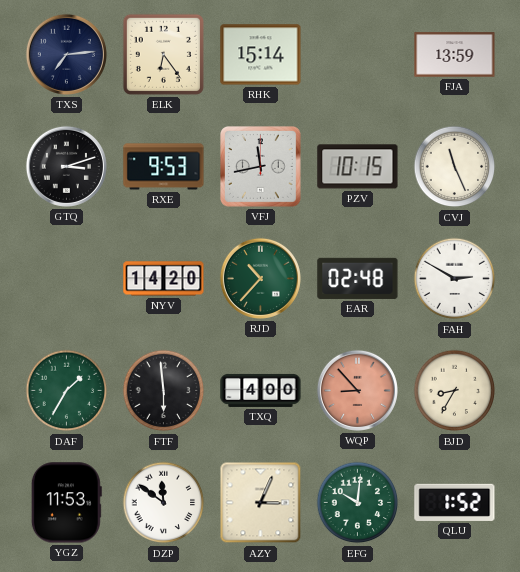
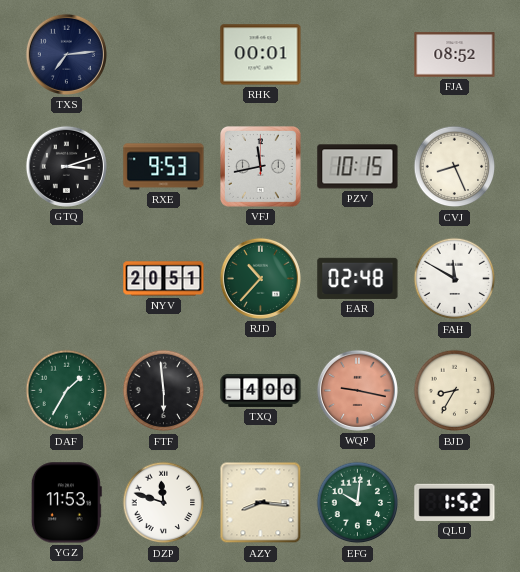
ELK: 6:24 -> none
RHK: 15:14 -> 00:01
FJA: 13:59 -> 08:52
CVJ: 11:26 -> 8:26
NYV: 14:20 -> 20:51
FAH: 2:50 -> 11:50
WQP: 8:53 -> 9:17
DZP: 11:51 -> 11:48
AZY: 3:04 -> 8:16
